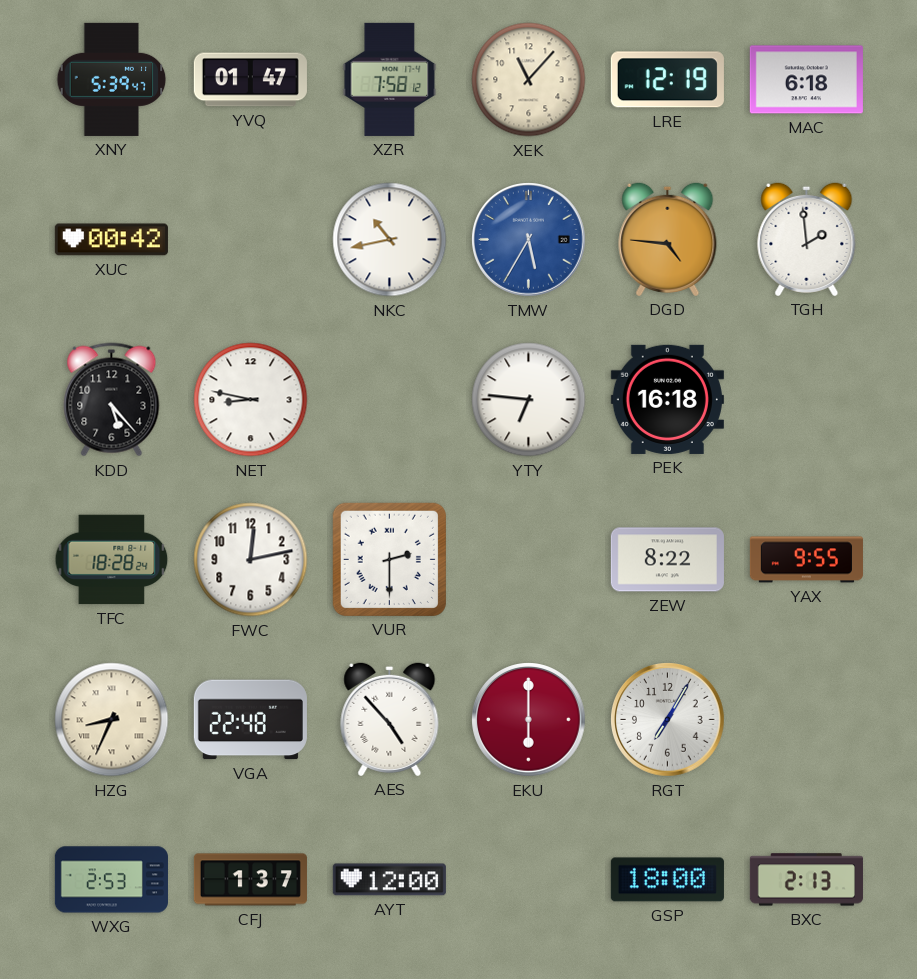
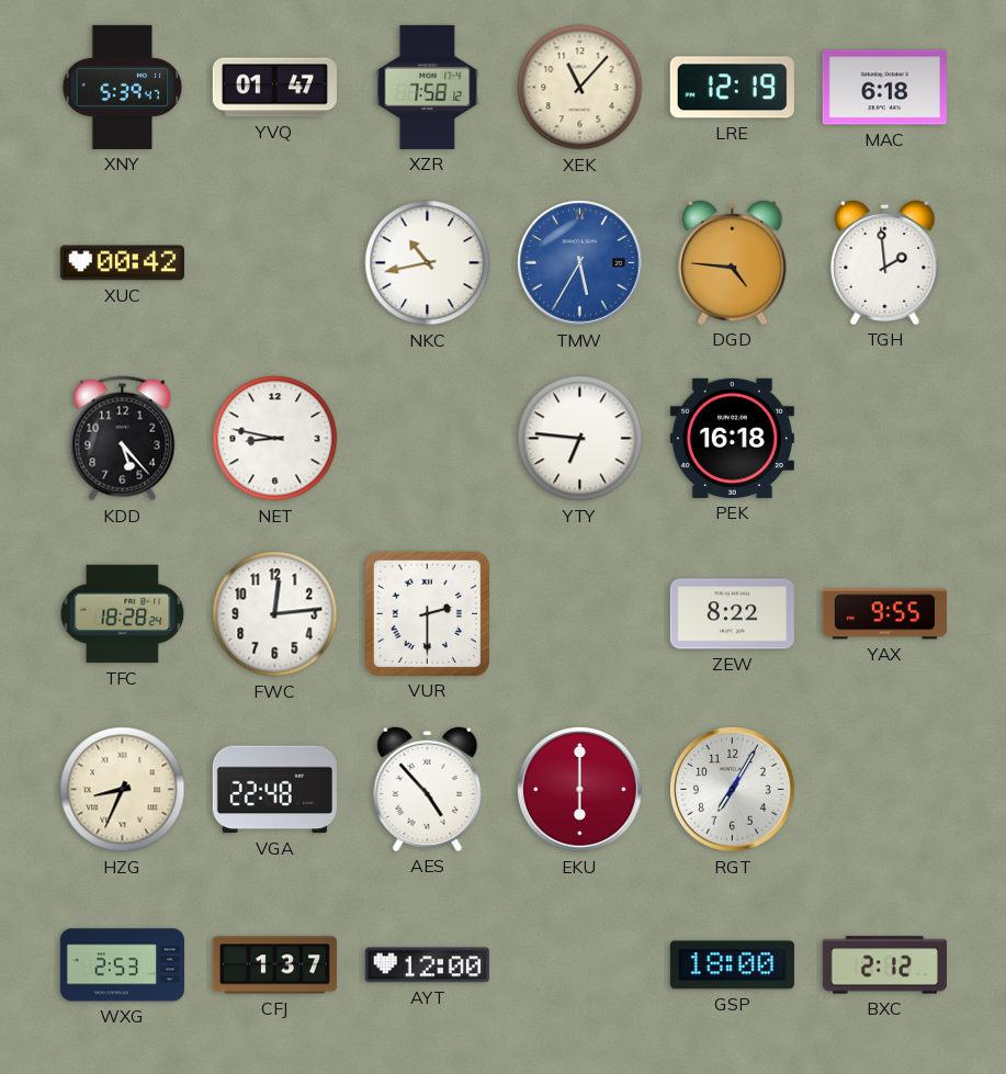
FWC: 12:13 -> 12:14
BXC: 2:13 -> 2:12
